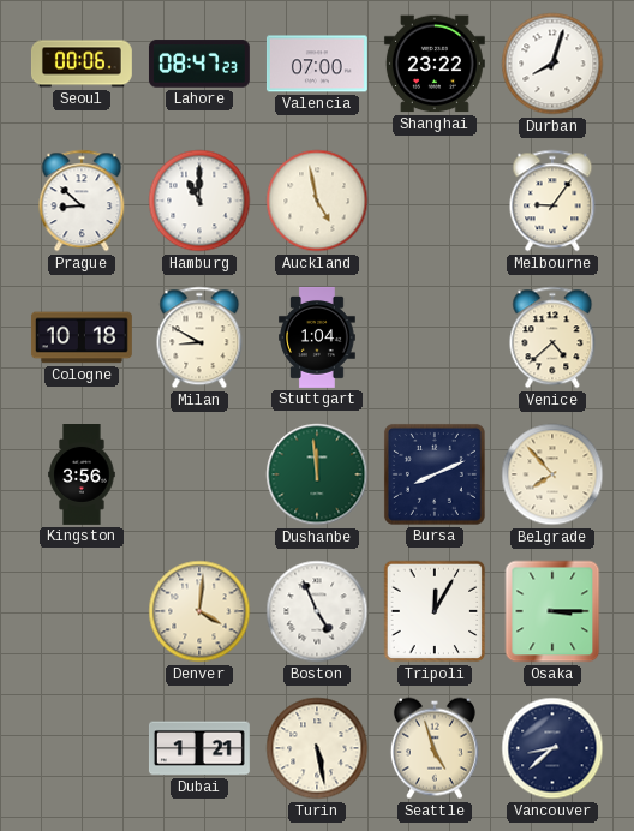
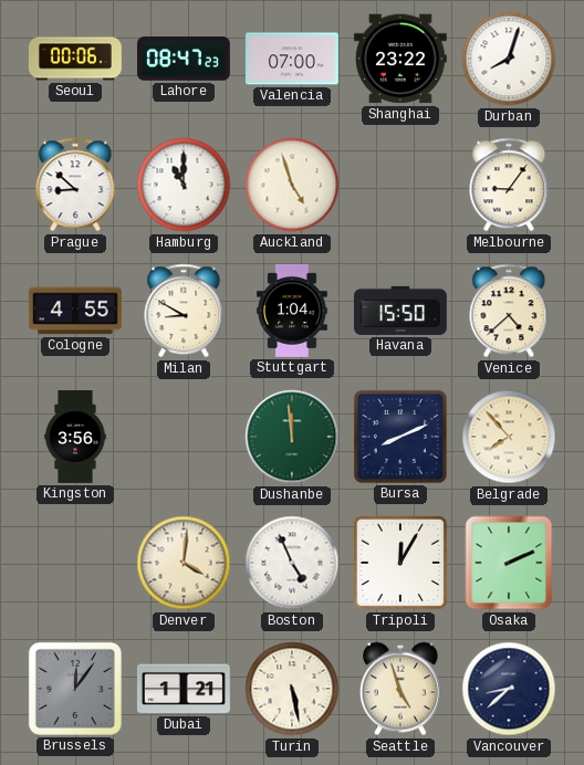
Auckland: 4:58 -> 4:57
Cologne: 10:18 -> 4:55
Havana: none -> 15:50
Osaka: 3:15 -> 2:11
Brussels: none -> 12:06
